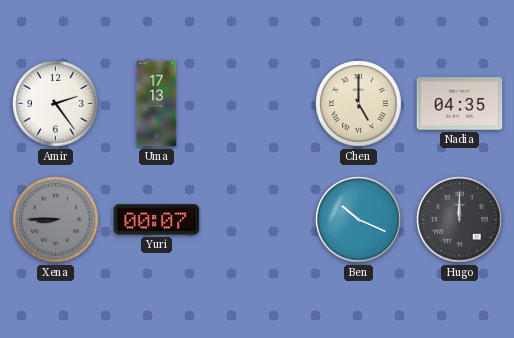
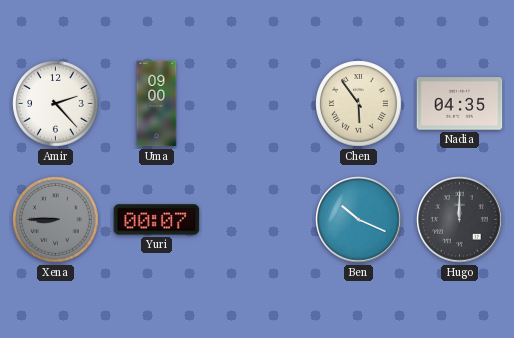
Amir: 2:24 -> 2:23
Uma: 17:13 -> 09:00
Chen: 5:00 -> 5:54
